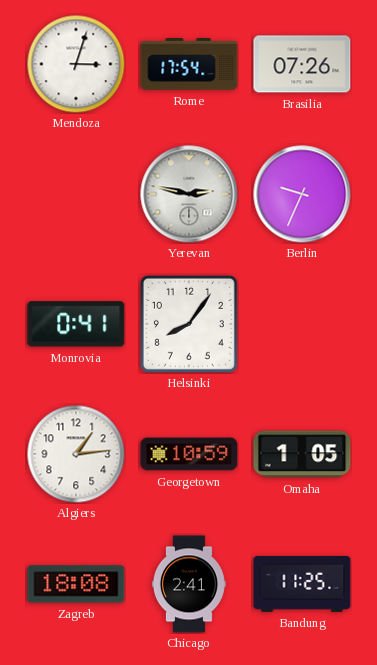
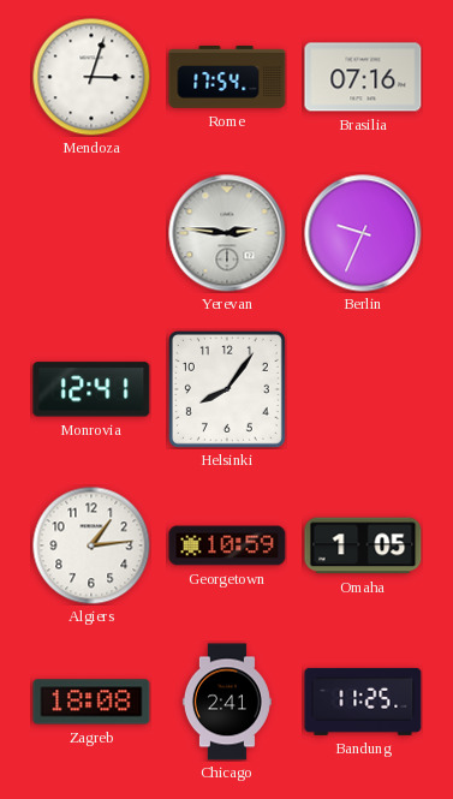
Brasilia: 07:26 -> 07:16
Yerevan: 2:47 -> 2:46
Monrovia: 0:41 -> 12:41
